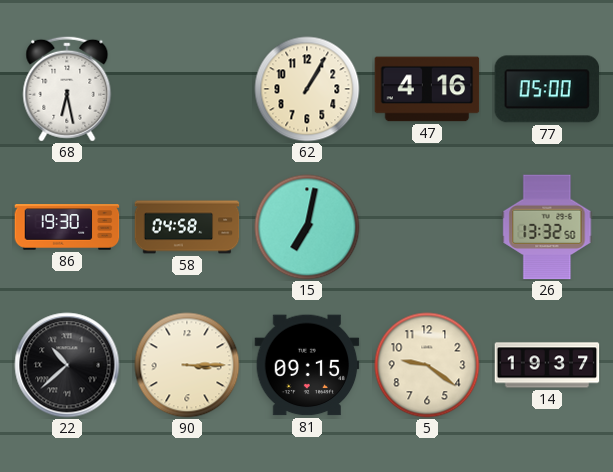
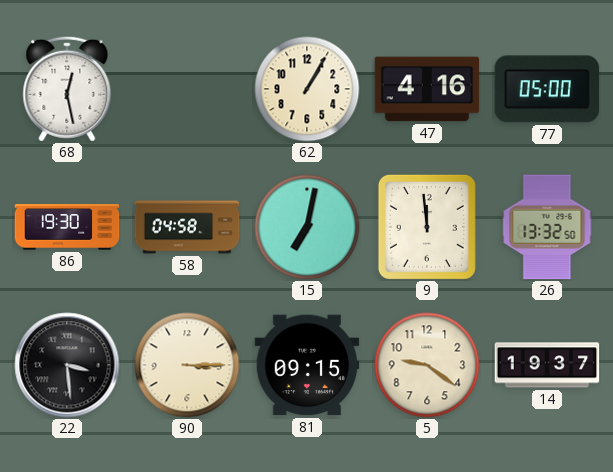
68: 6:28 -> 12:28
9: none -> 11:59
22: 10:38 -> 3:29
